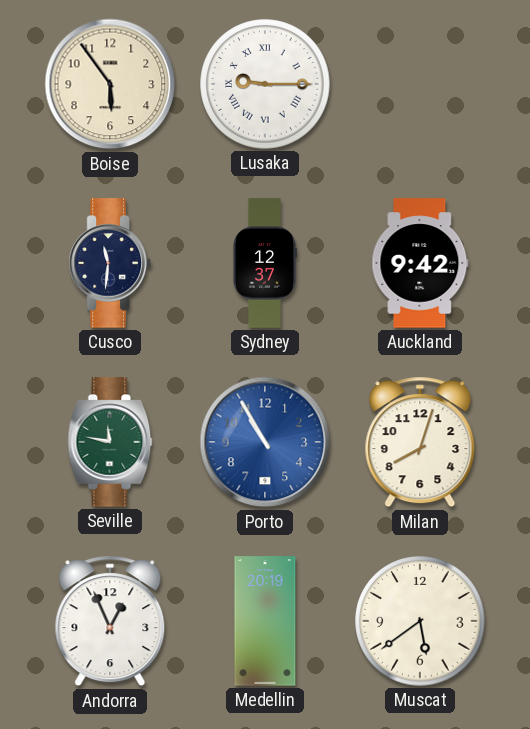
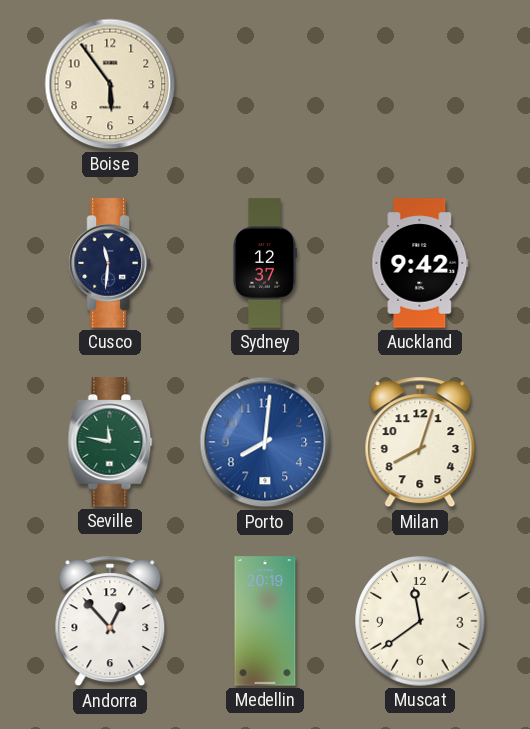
Lusaka: 9:15 -> none
Porto: 10:55 -> 8:01
Andorra: 12:56 -> 12:53
Muscat: 5:39 -> 11:39
